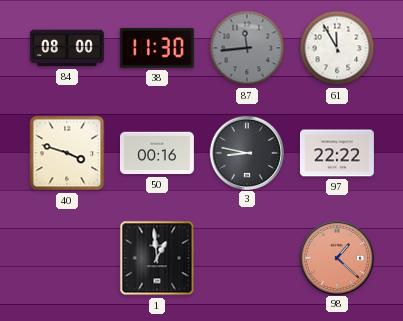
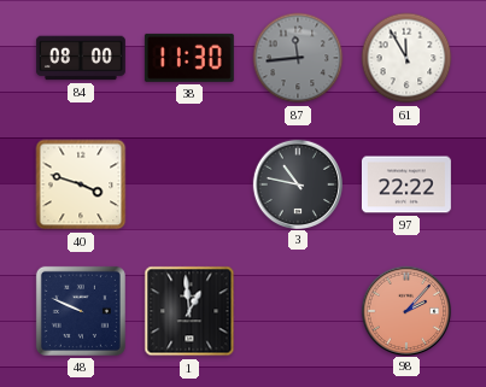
50: 00:16 -> none
3: 8:47 -> 10:47
48: none -> 9:49
98: 1:22 -> 2:07
